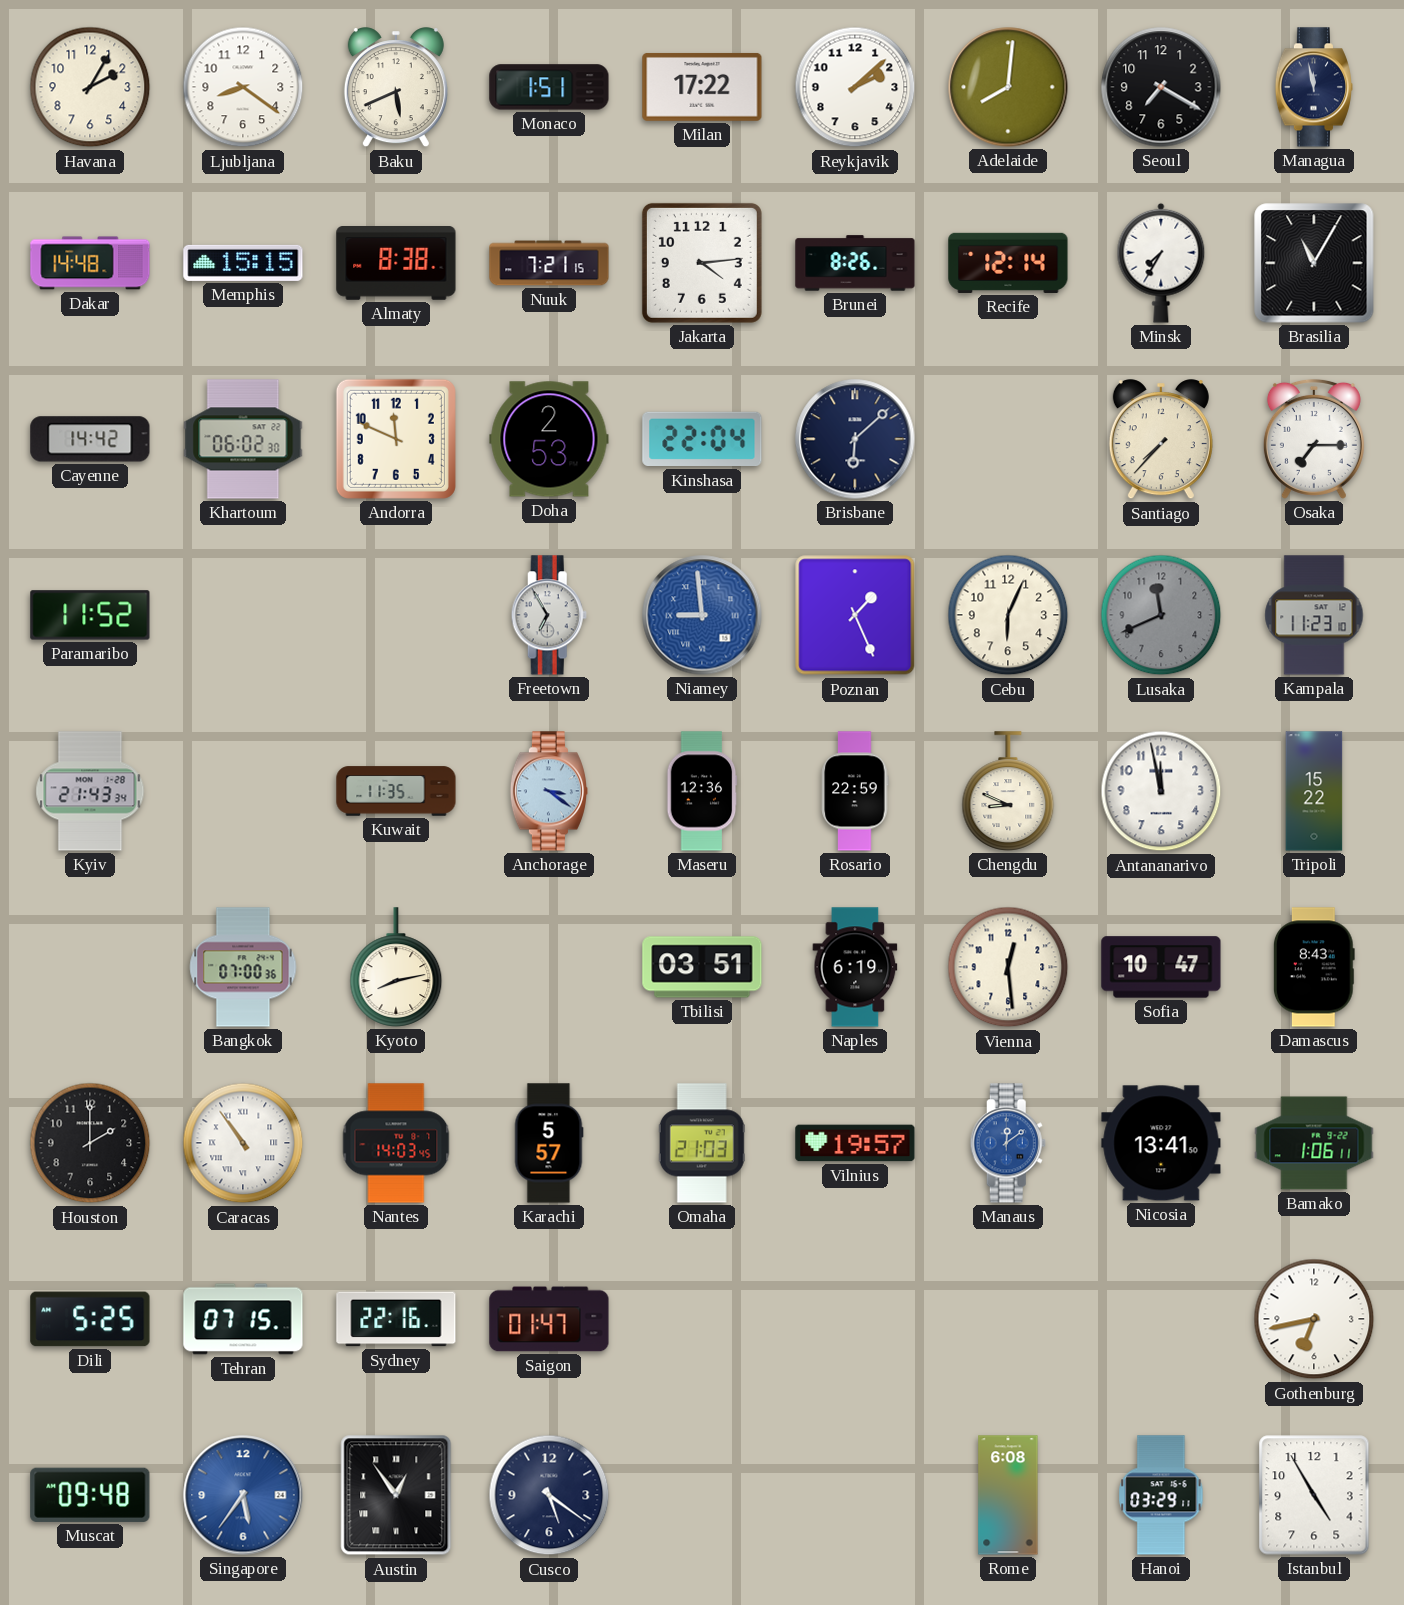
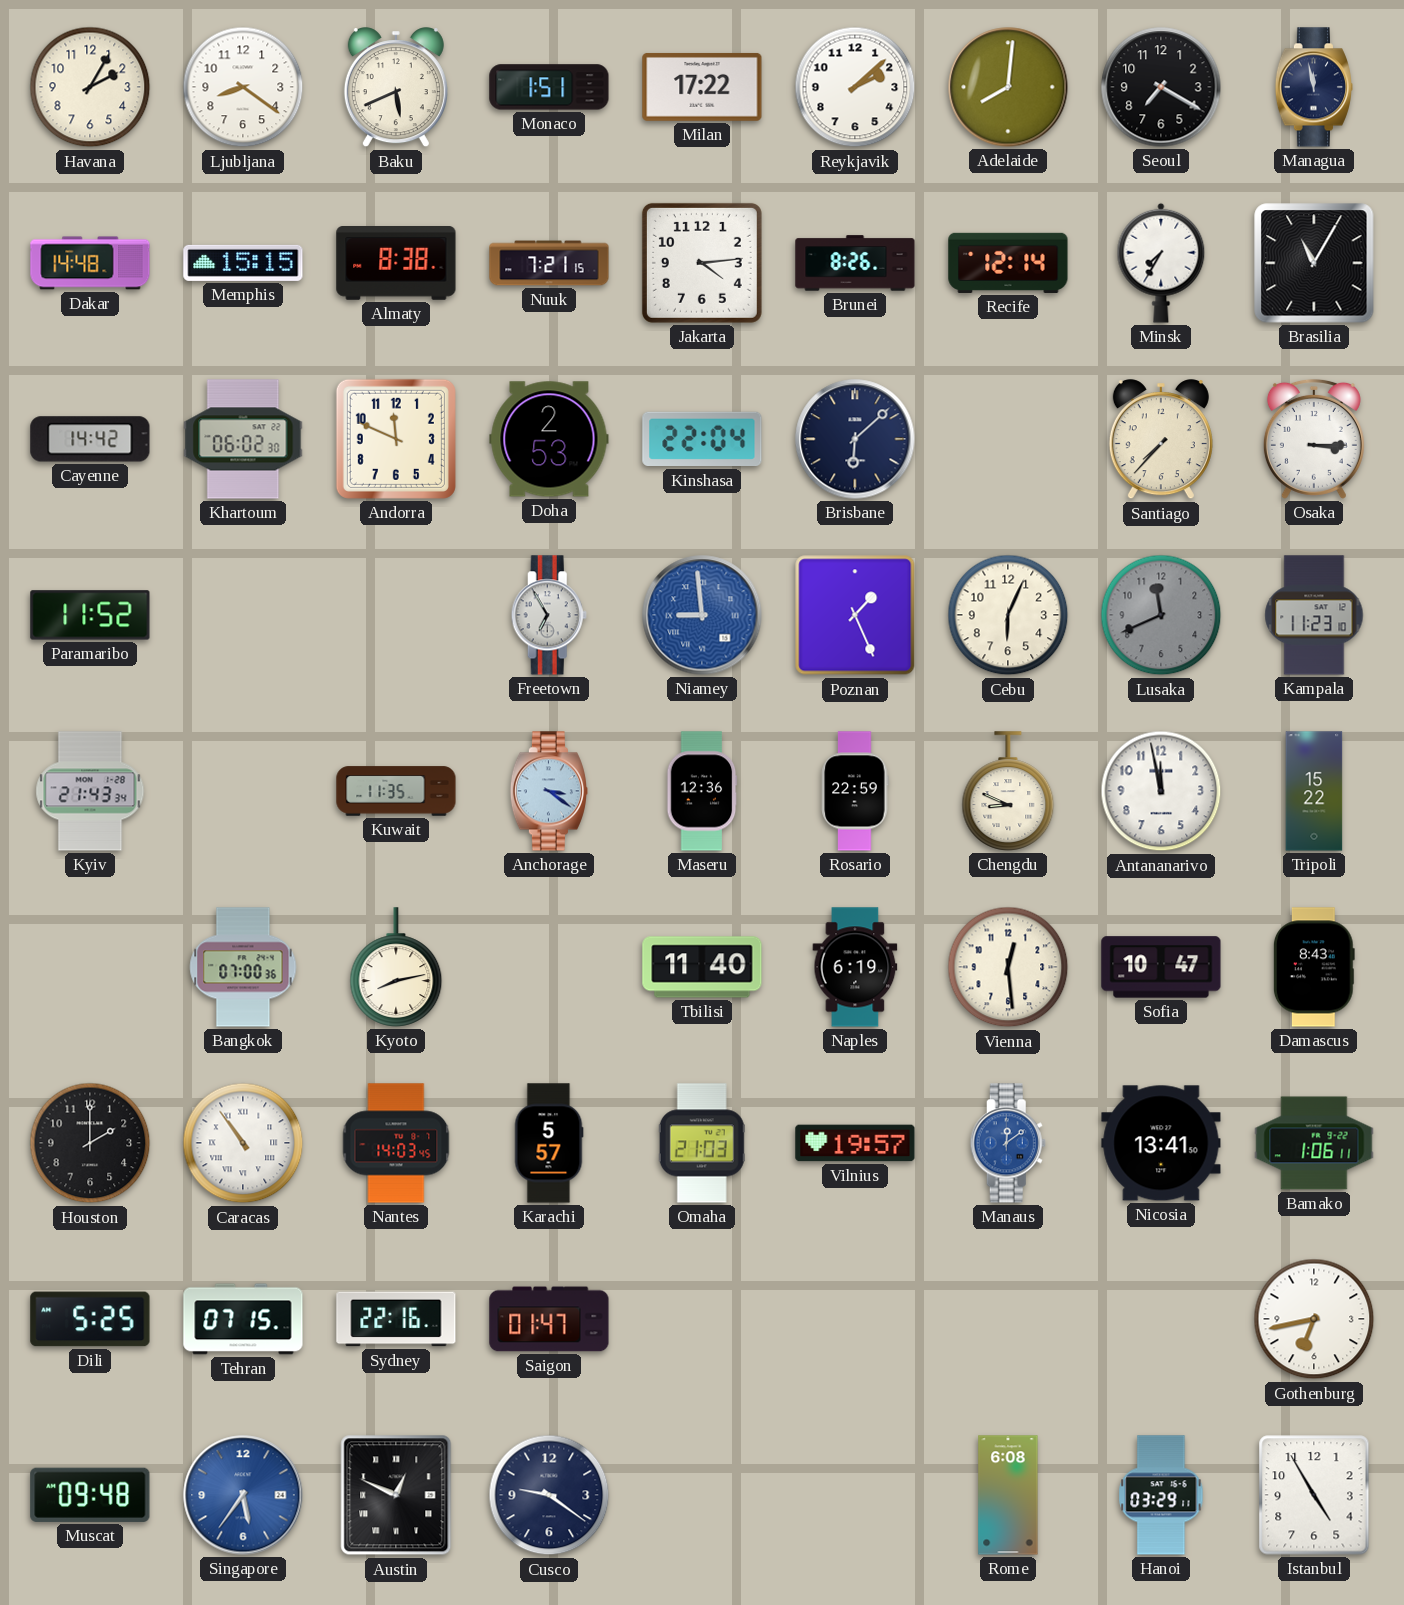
Osaka: 7:15 -> 3:15
Tbilisi: 03:51 -> 11:40
Austin: 12:54 -> 12:49
Cusco: 5:21 -> 9:21
